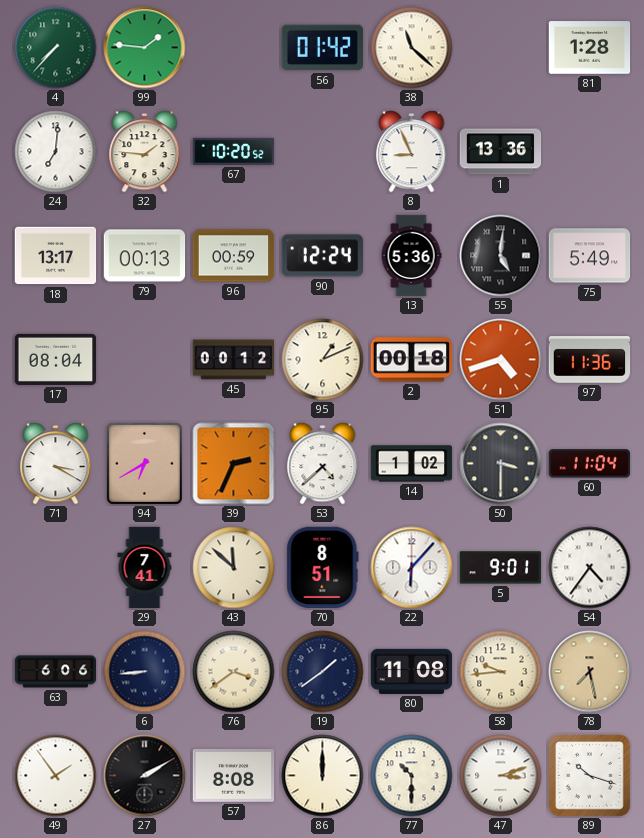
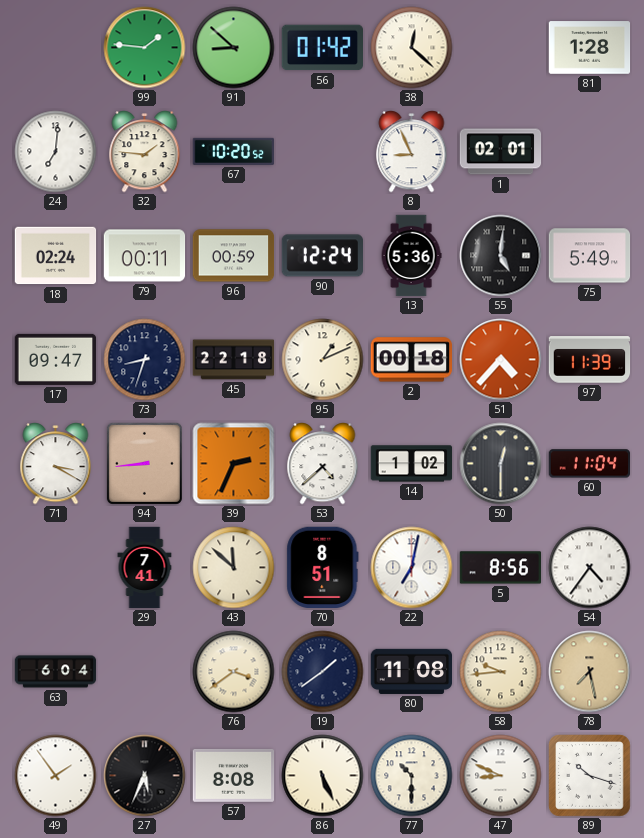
4: 7:37 -> none
91: none -> 8:52
38: 11:22 -> 12:22
1: 13:36 -> 02:01
18: 13:17 -> 02:24
79: 00:13 -> 00:11
17: 08:04 -> 09:47
73: none -> 8:33
45: 00:12 -> 22:18
51: 4:42 -> 4:37
97: 11:36 -> 11:39
94: 6:40 -> 8:44
50: 3:30 -> 12:30
22: 6:07 -> 7:02
5: 9:01 -> 8:56
63: 6:06 -> 6:04
6: 8:44 -> none
27: 2:10 -> 5:34
86: 12:00 -> 5:26
47: 3:12 -> 8:49
